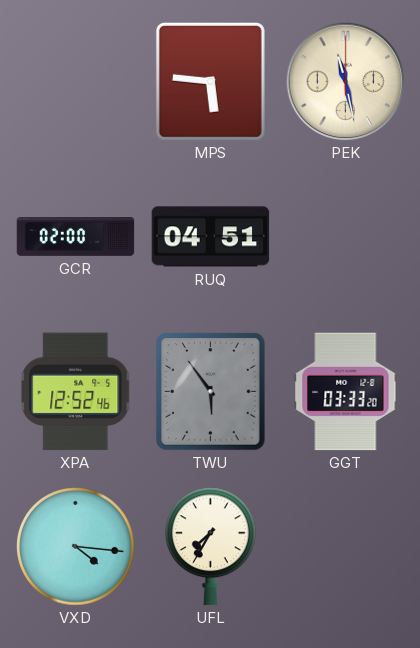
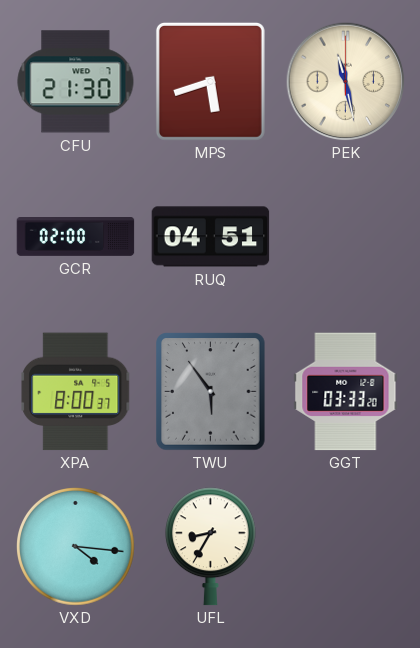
CFU: none -> 21:30
MPS: 5:46 -> 5:42
XPA: 12:52 -> 8:00
UFL: 7:35 -> 8:35
